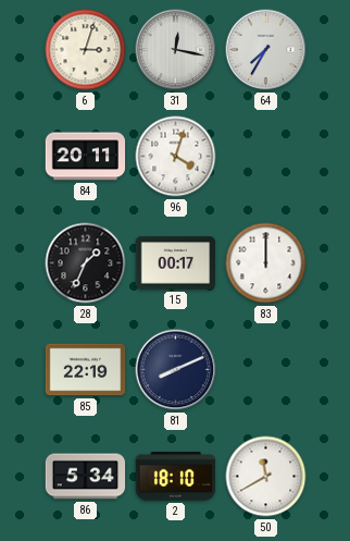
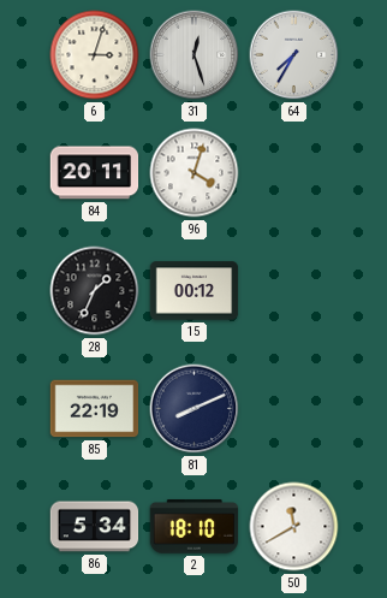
31: 12:17 -> 12:27
15: 00:17 -> 00:12
83: 12:00 -> none
